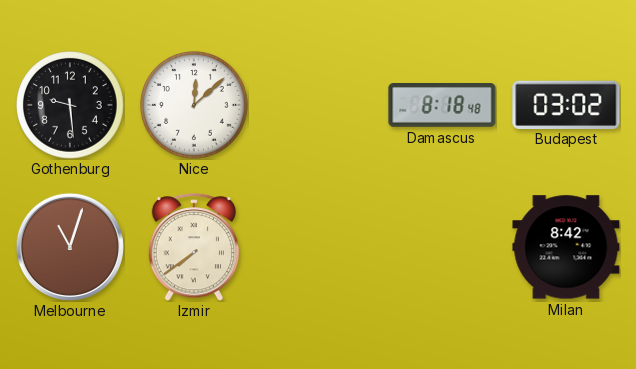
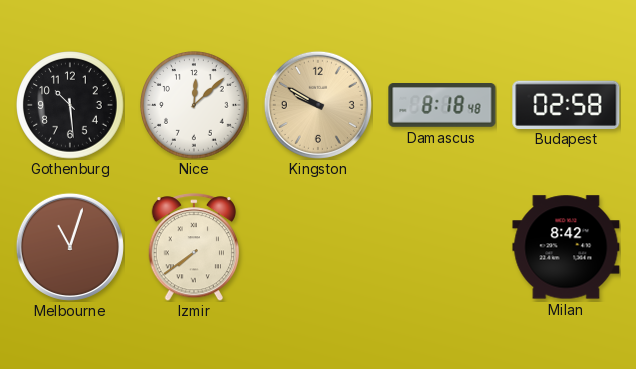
Gothenburg: 9:29 -> 10:29
Kingston: none -> 9:50
Budapest: 03:02 -> 02:58
